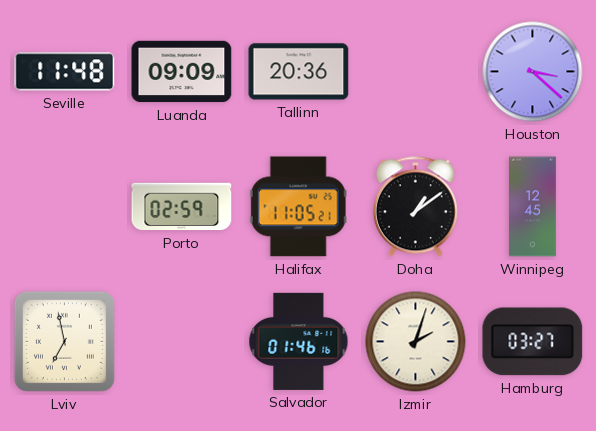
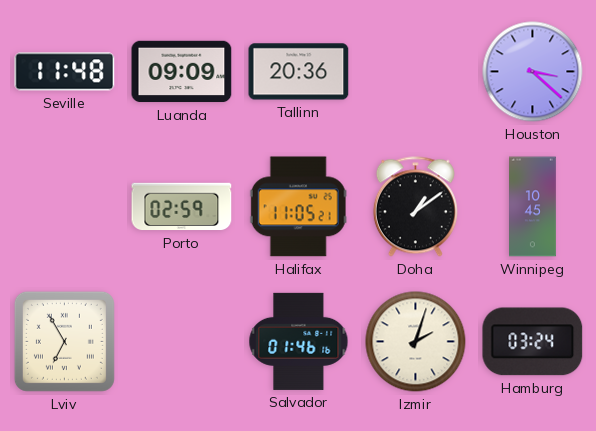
Winnipeg: 12:45 -> 10:45
Lviv: 6:58 -> 6:55
Hamburg: 03:27 -> 03:24
